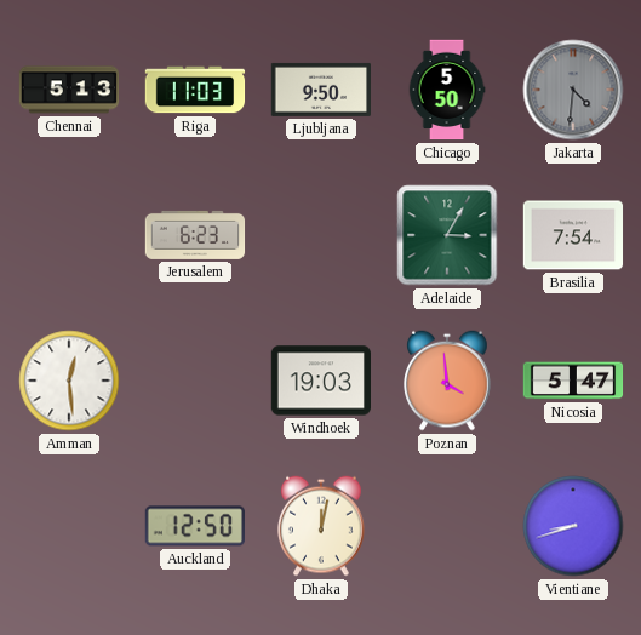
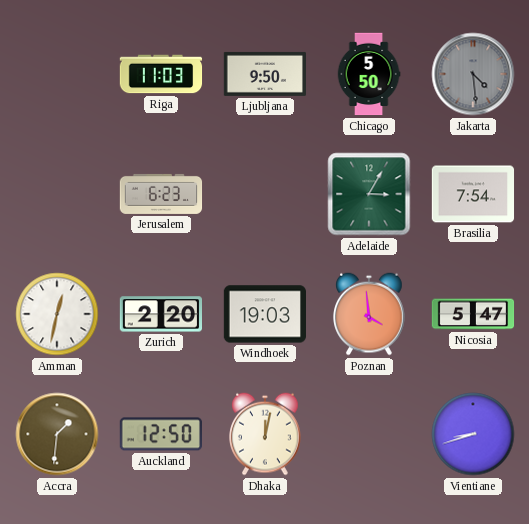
Chennai: 5:13 -> none
Jakarta: 4:31 -> 4:29
Amman: 12:29 -> 12:32
Zurich: none -> 2:20
Accra: none -> 1:31
